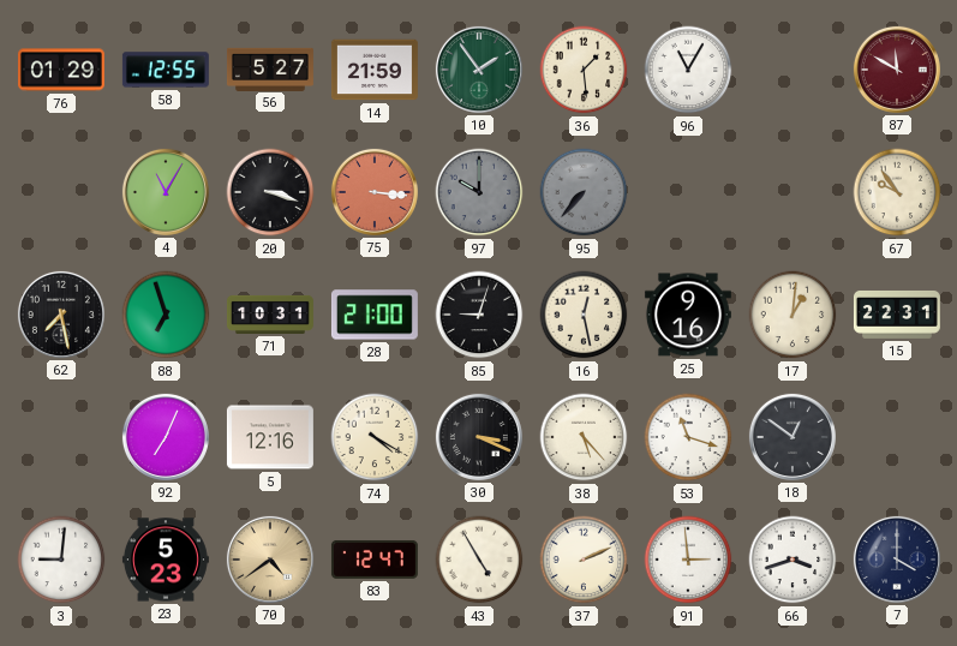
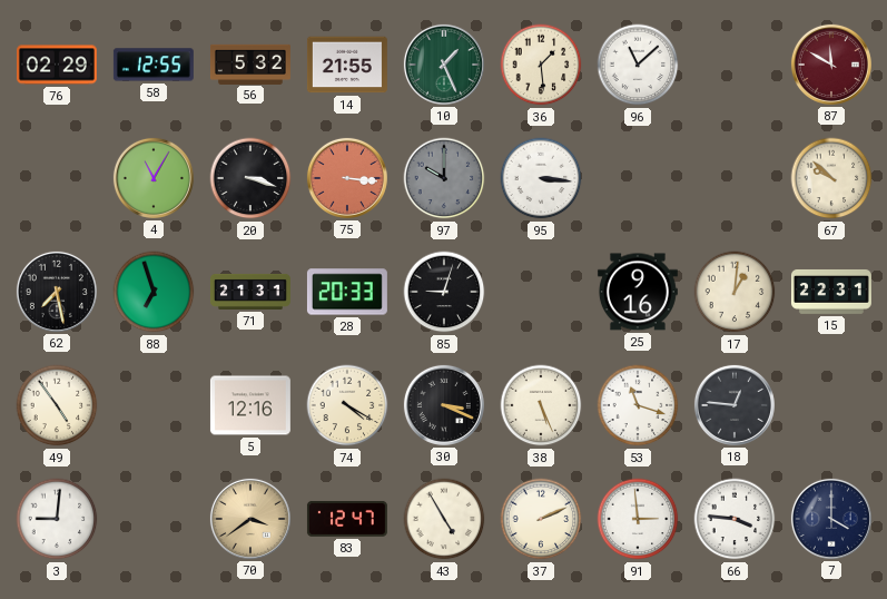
76: 01:29 -> 02:29
56: 5:27 -> 5:32
14: 21:59 -> 21:55
10: 1:54 -> 1:26
96: 11:05 -> 11:08
95: 7:37 -> 3:16
95 dial: grey -> white
67: 9:54 -> 9:52
71: 10:31 -> 21:31
28: 21:00 -> 20:33
16: 12:28 -> none
49: none -> 4:54
92: 7:04 -> none
38: 5:23 -> 5:26
18: 12:51 -> 12:46
23: 5:23 -> none
70: 4:39 -> 3:39
66: 3:42 -> 3:46
